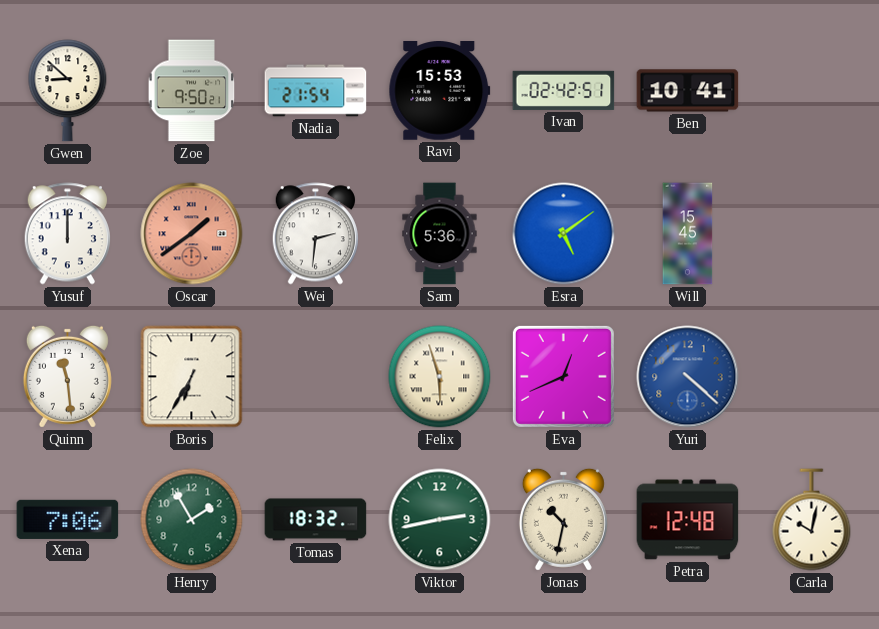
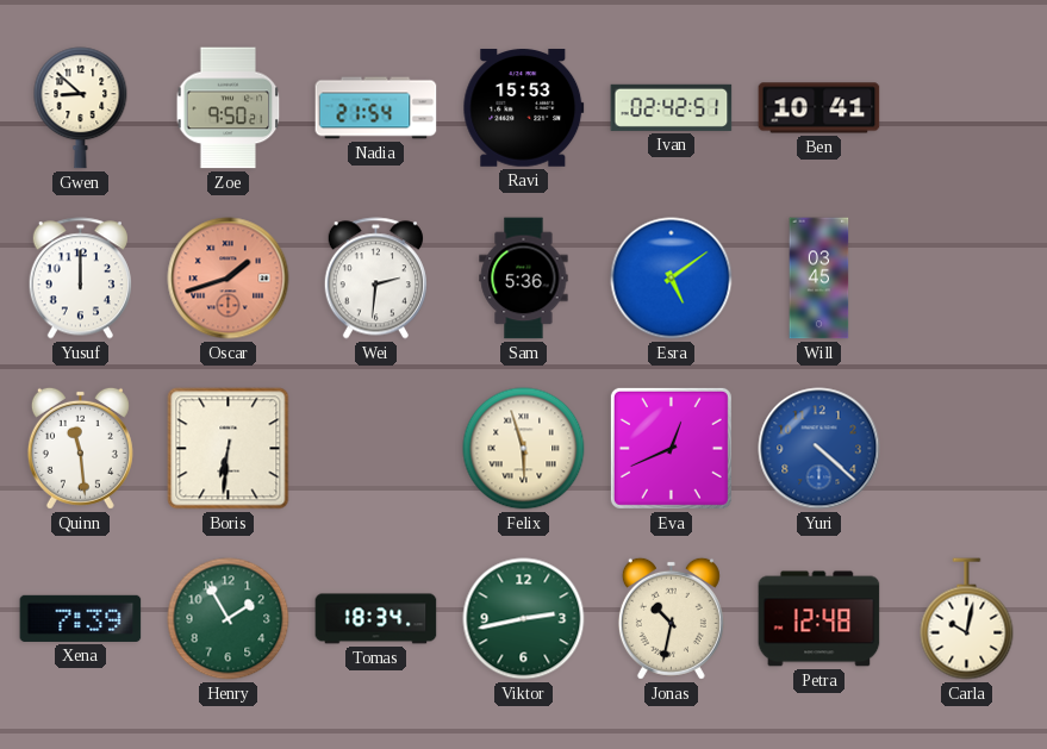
Oscar: 1:39 -> 1:42
Will: 15:45 -> 03:45
Boris: 6:35 -> 6:31
Xena: 7:06 -> 7:39
Tomas: 18:32 -> 18:34
